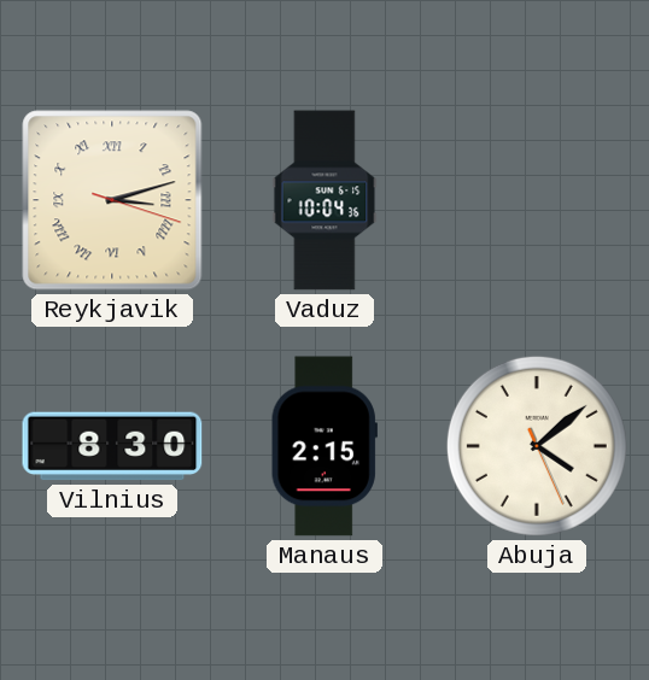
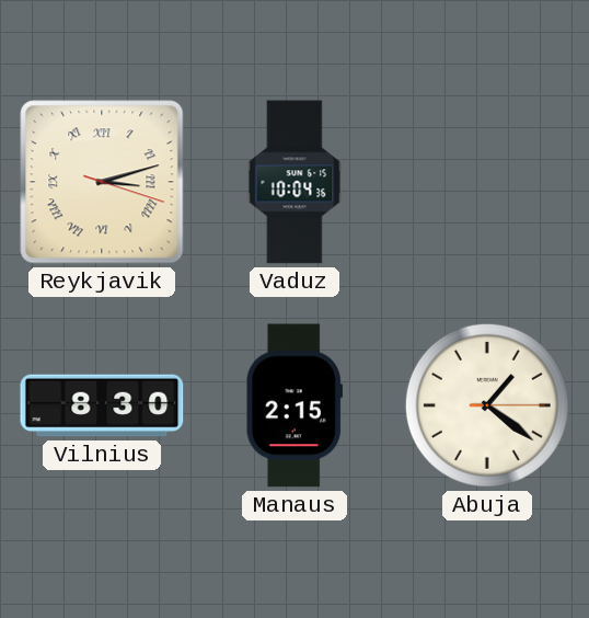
Abuja: 4:08 -> 1:21
